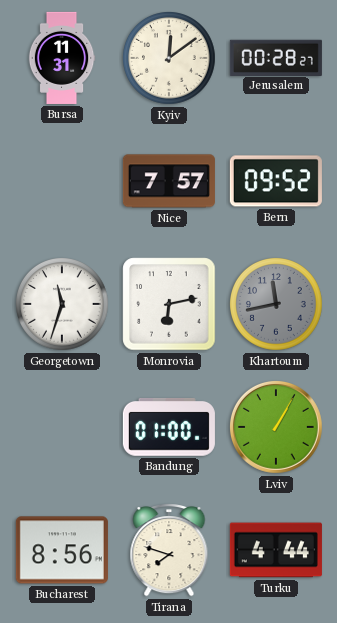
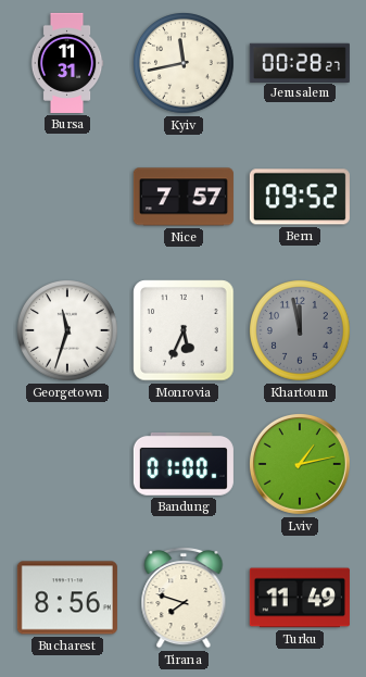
Kyiv: 12:09 -> 11:43
Monrovia: 6:13 -> 5:34
Khartoum: 11:43 -> 11:58
Lviv: 1:05 -> 1:13
Turku: 4:44 -> 11:49
